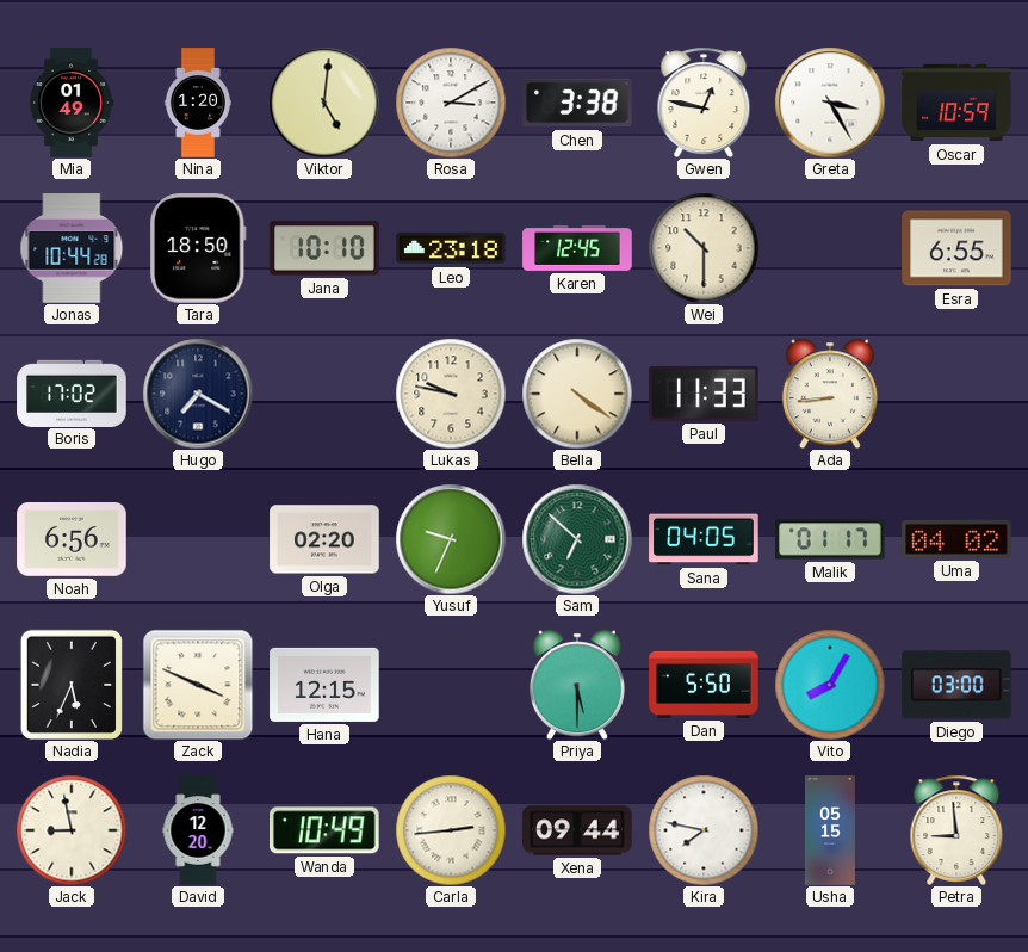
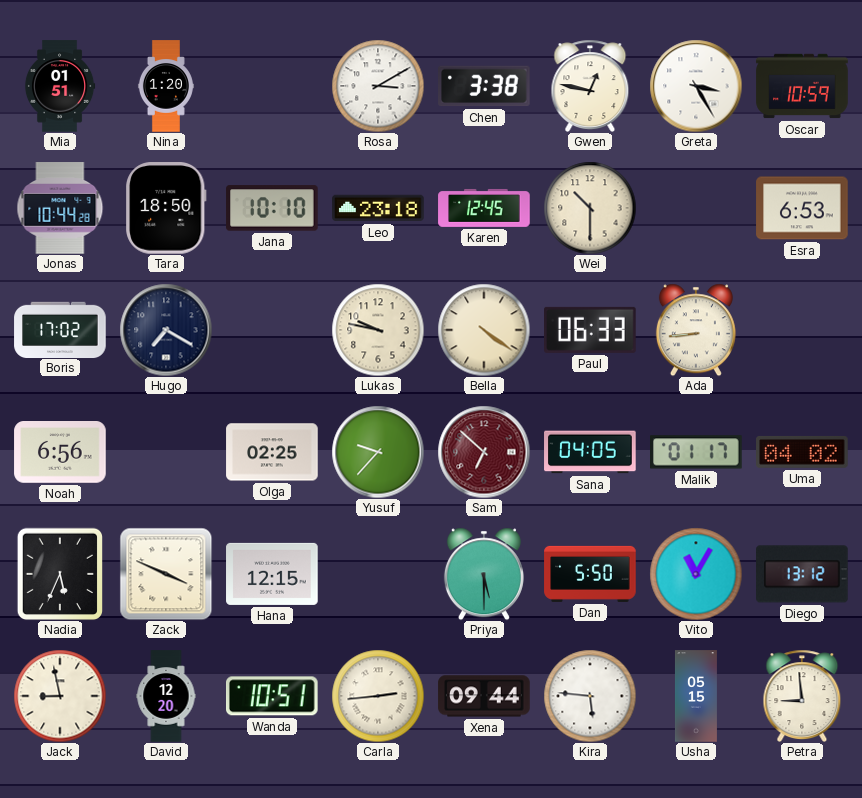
Mia: 01:49 -> 01:51
Viktor: 5:01 -> none
Esra: 6:55 -> 6:53
Paul: 11:33 -> 06:33
Olga: 02:20 -> 02:25
Yusuf: 9:34 -> 9:37
Sam dial: green -> burgundy
Vito: 8:05 -> 11:05
Diego: 03:00 -> 13:12
Wanda: 10:49 -> 10:51
Kira: 7:47 -> 5:46
